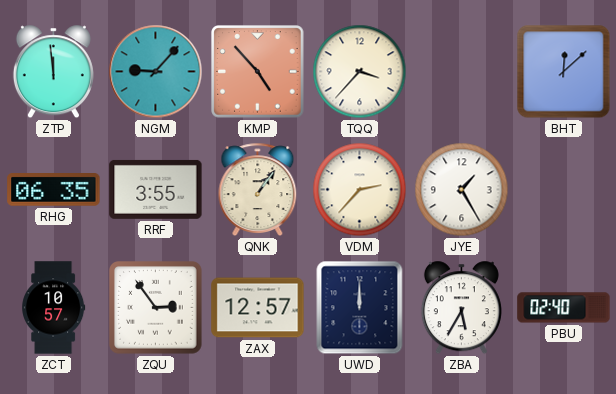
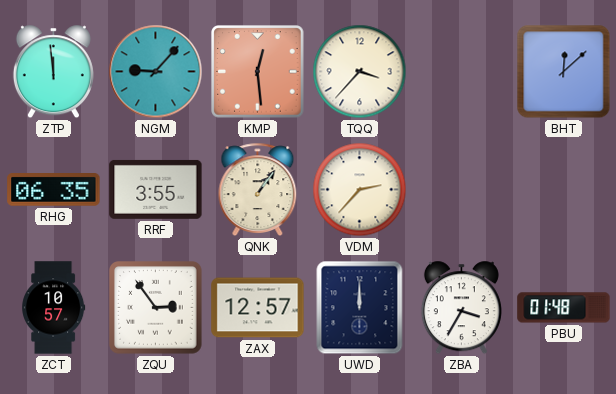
KMP: 4:53 -> 12:29
JYE: 1:25 -> none
ZBA: 5:35 -> 3:35
PBU: 02:40 -> 01:48
